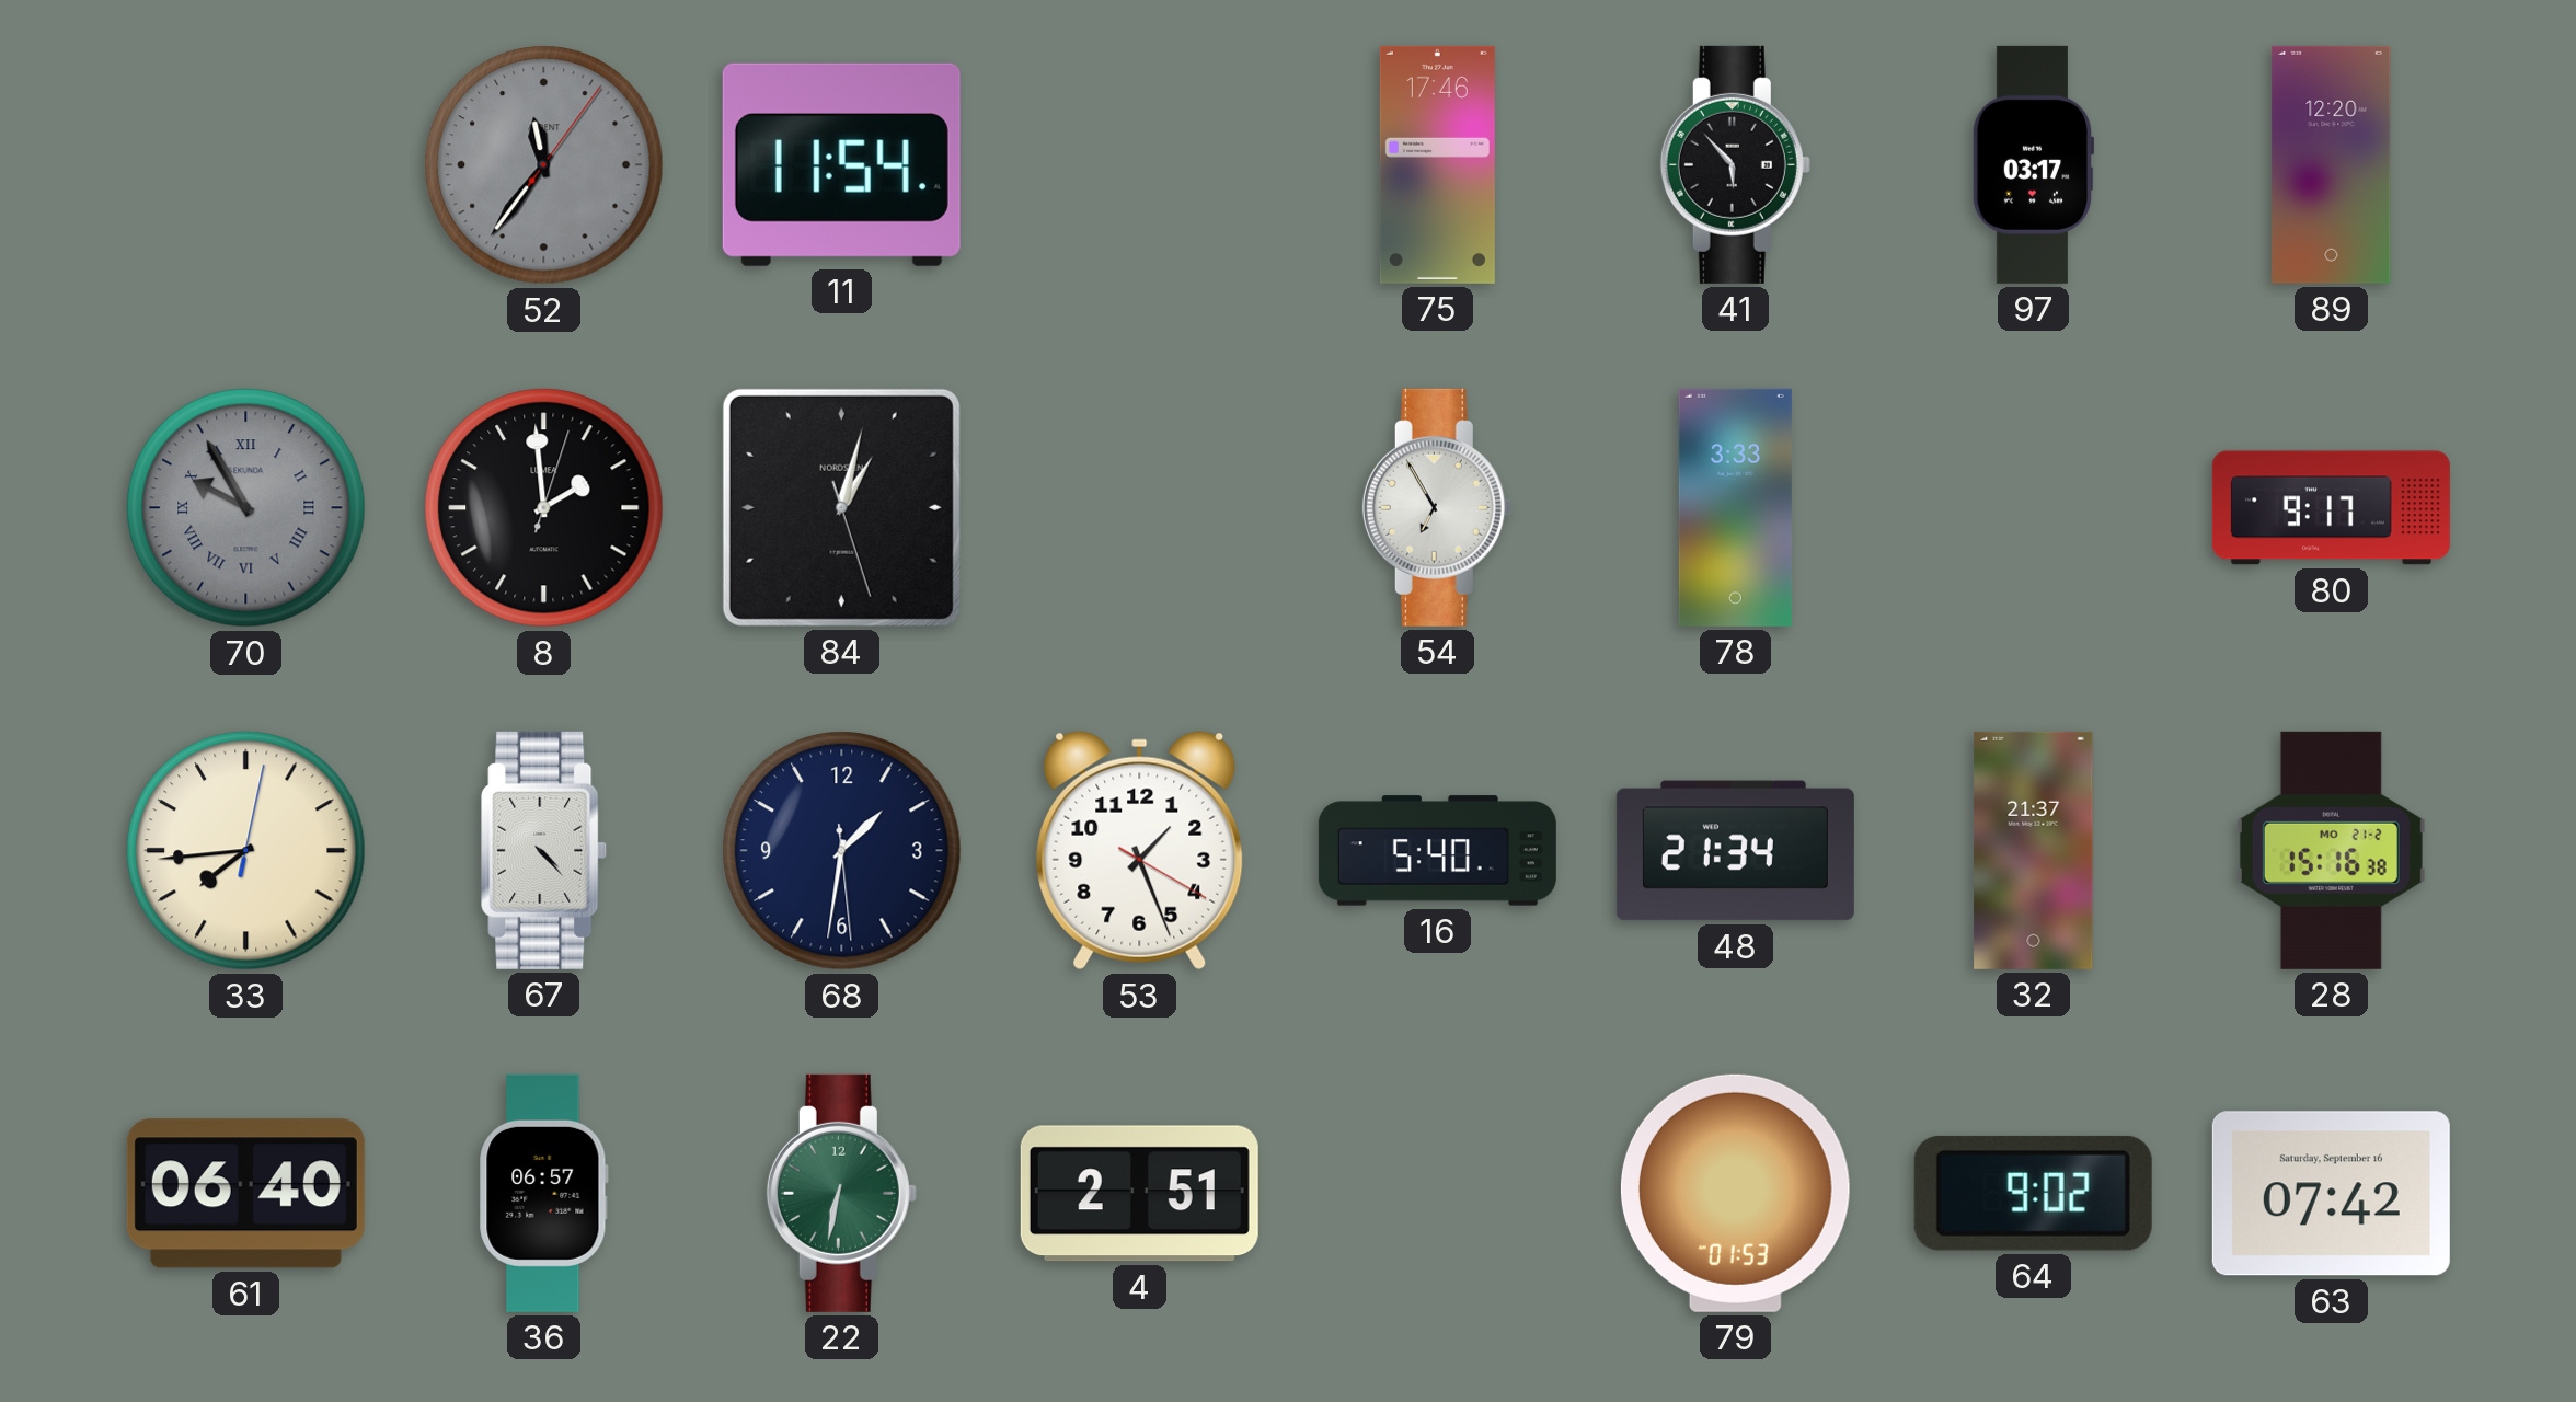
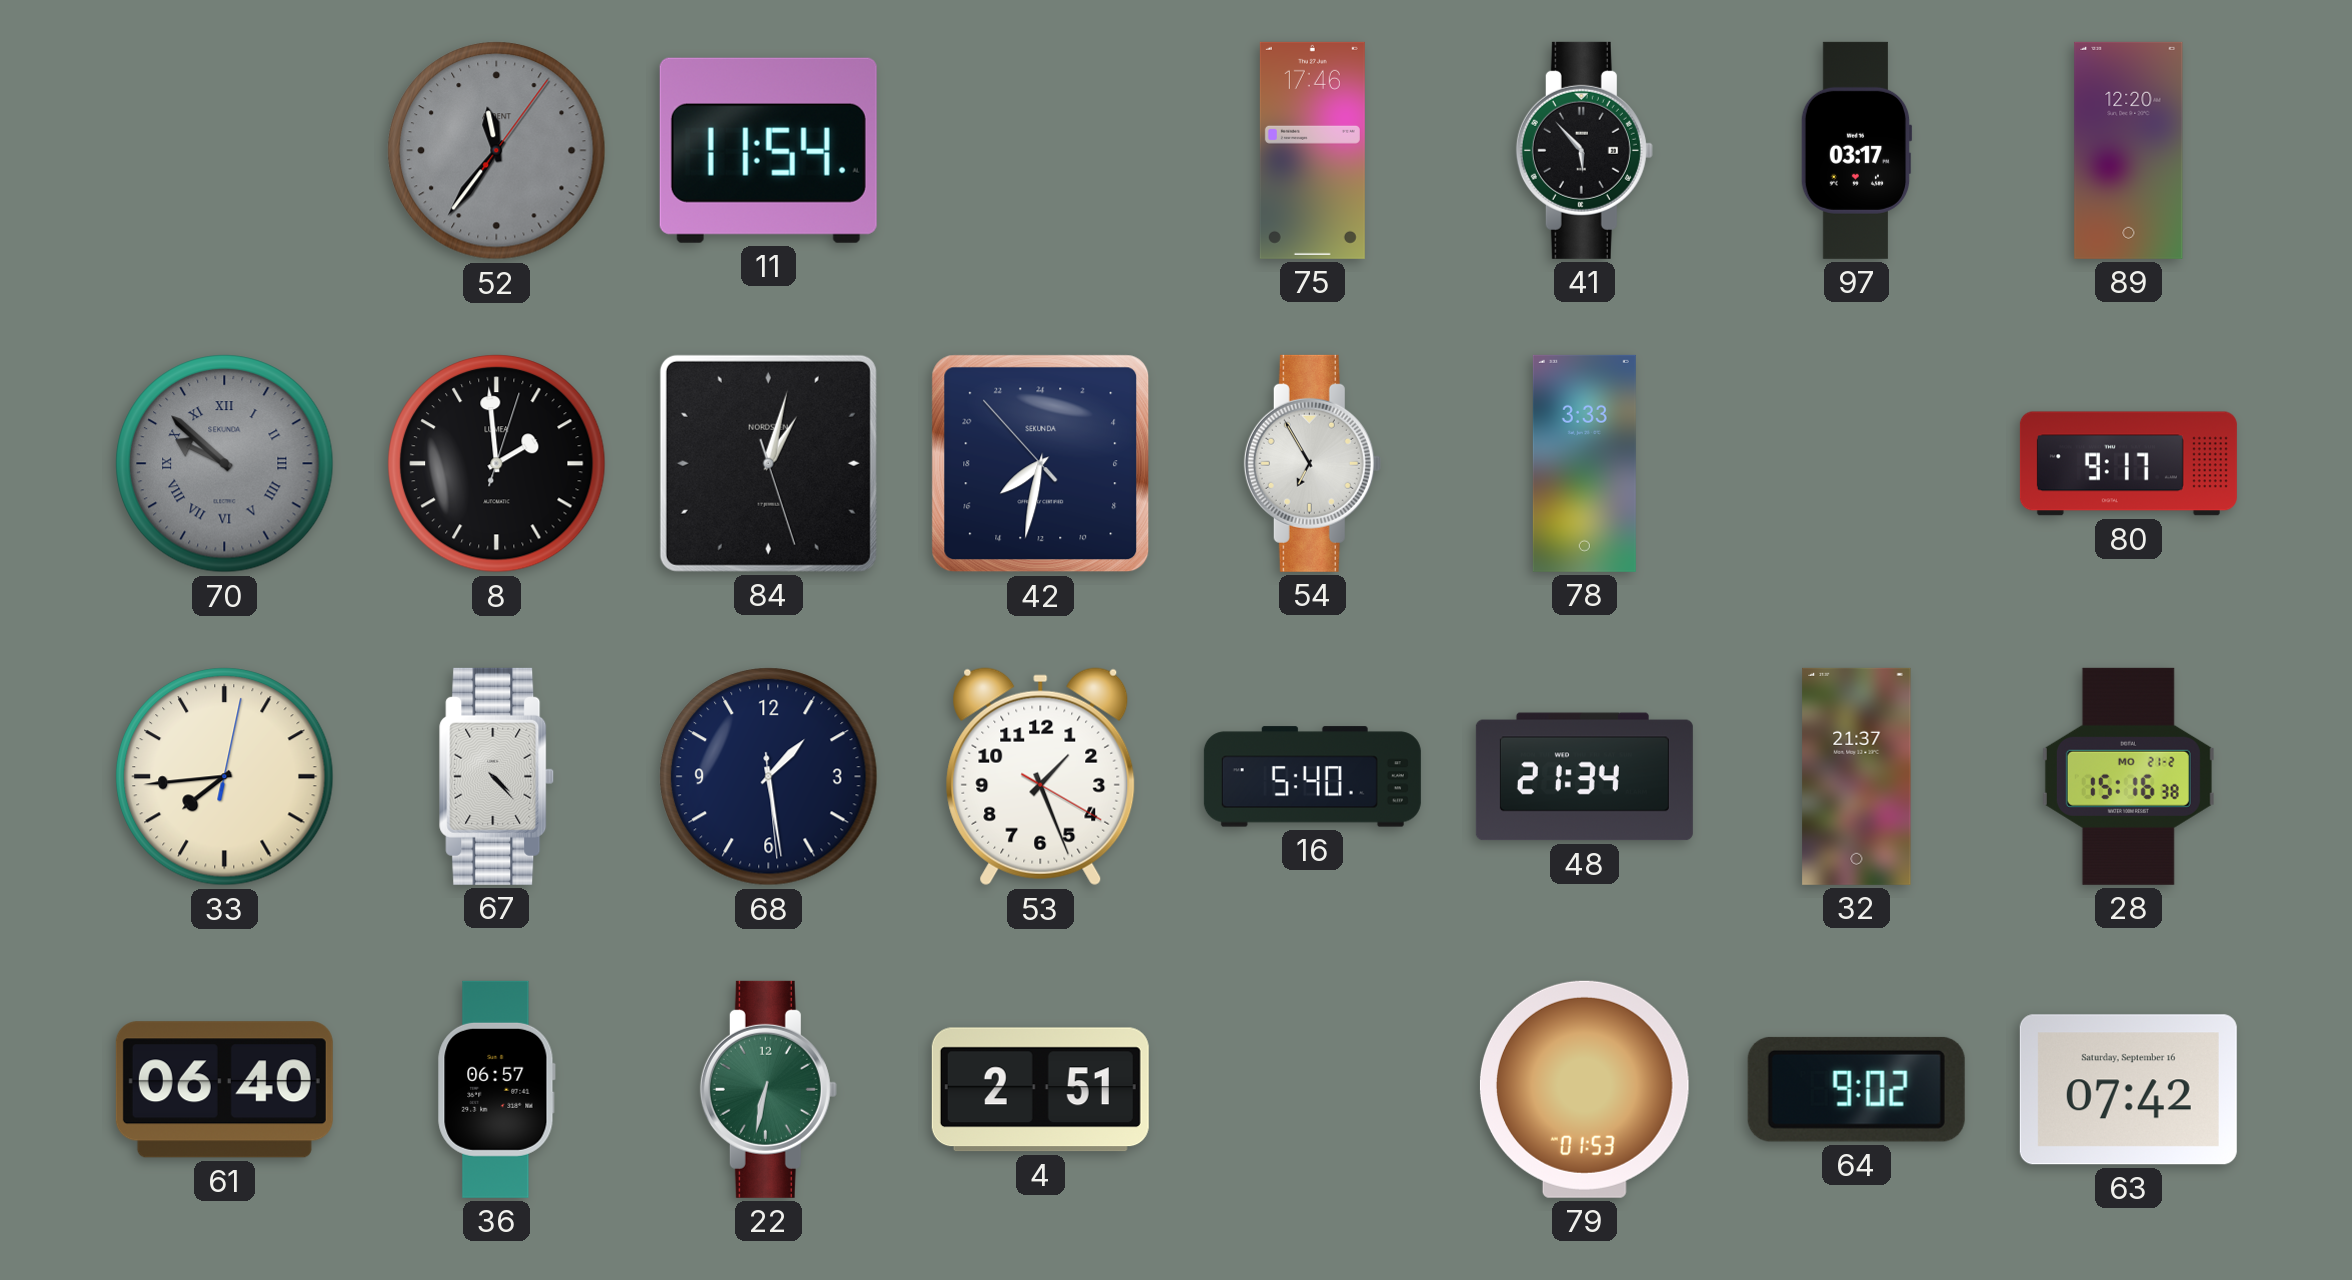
70: 9:55 -> 9:52
42: none -> 15:31
68: 1:31 -> 1:28
